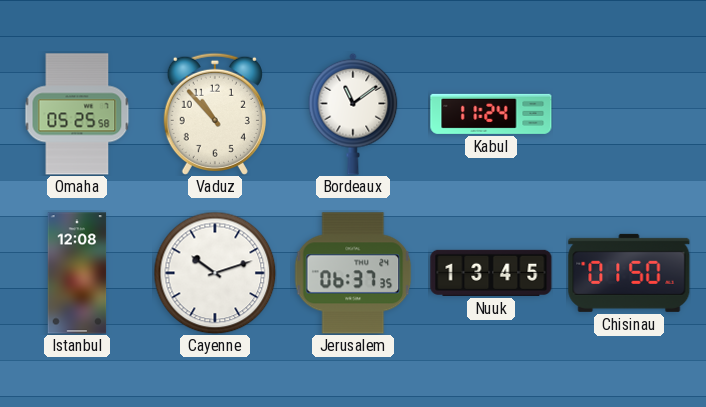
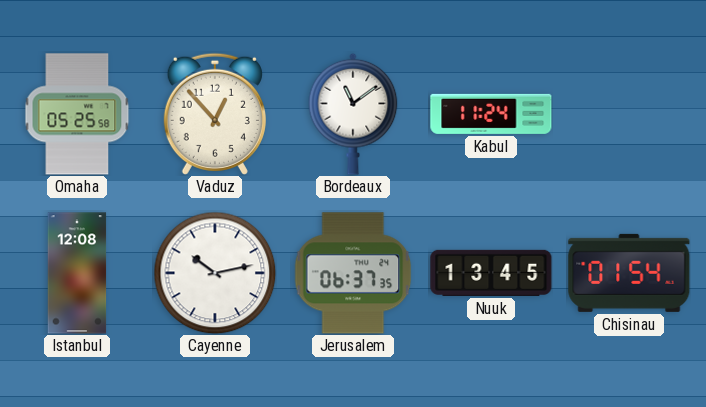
Vaduz: 10:53 -> 12:53
Cayenne: 10:12 -> 10:13
Chisinau: 01:50 -> 01:54
